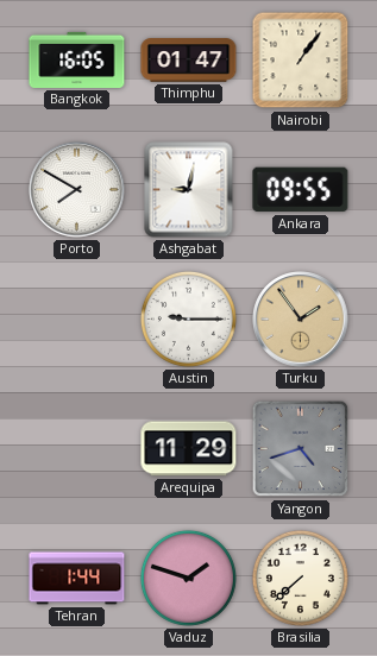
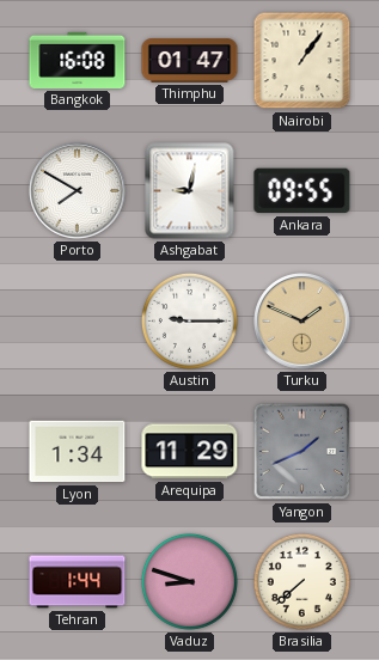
Bangkok: 16:05 -> 16:08
Turku: 1:54 -> 1:49
Lyon: none -> 1:34
Yangon: 4:42 -> 1:41
Vaduz: 1:48 -> 8:48
